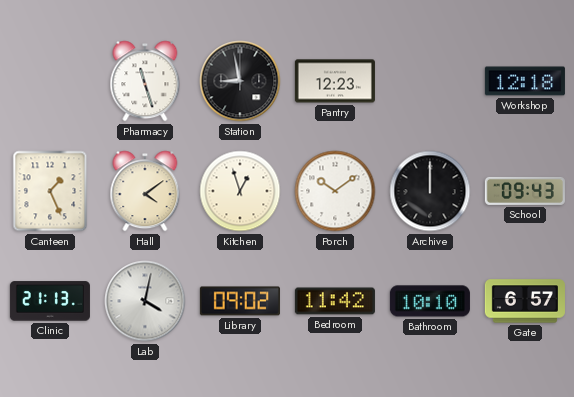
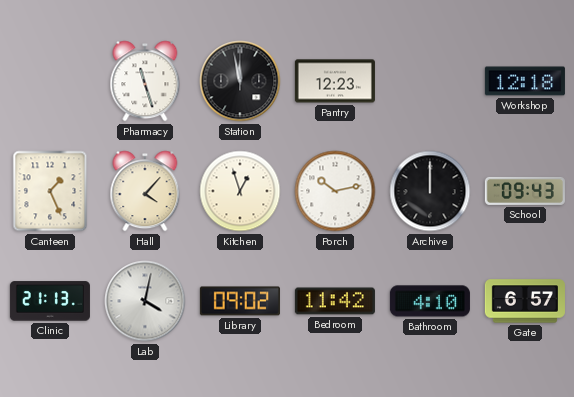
Station: 8:58 -> 11:58
Hall: 4:09 -> 4:07
Porch: 10:09 -> 10:13
Bathroom: 10:10 -> 4:10
